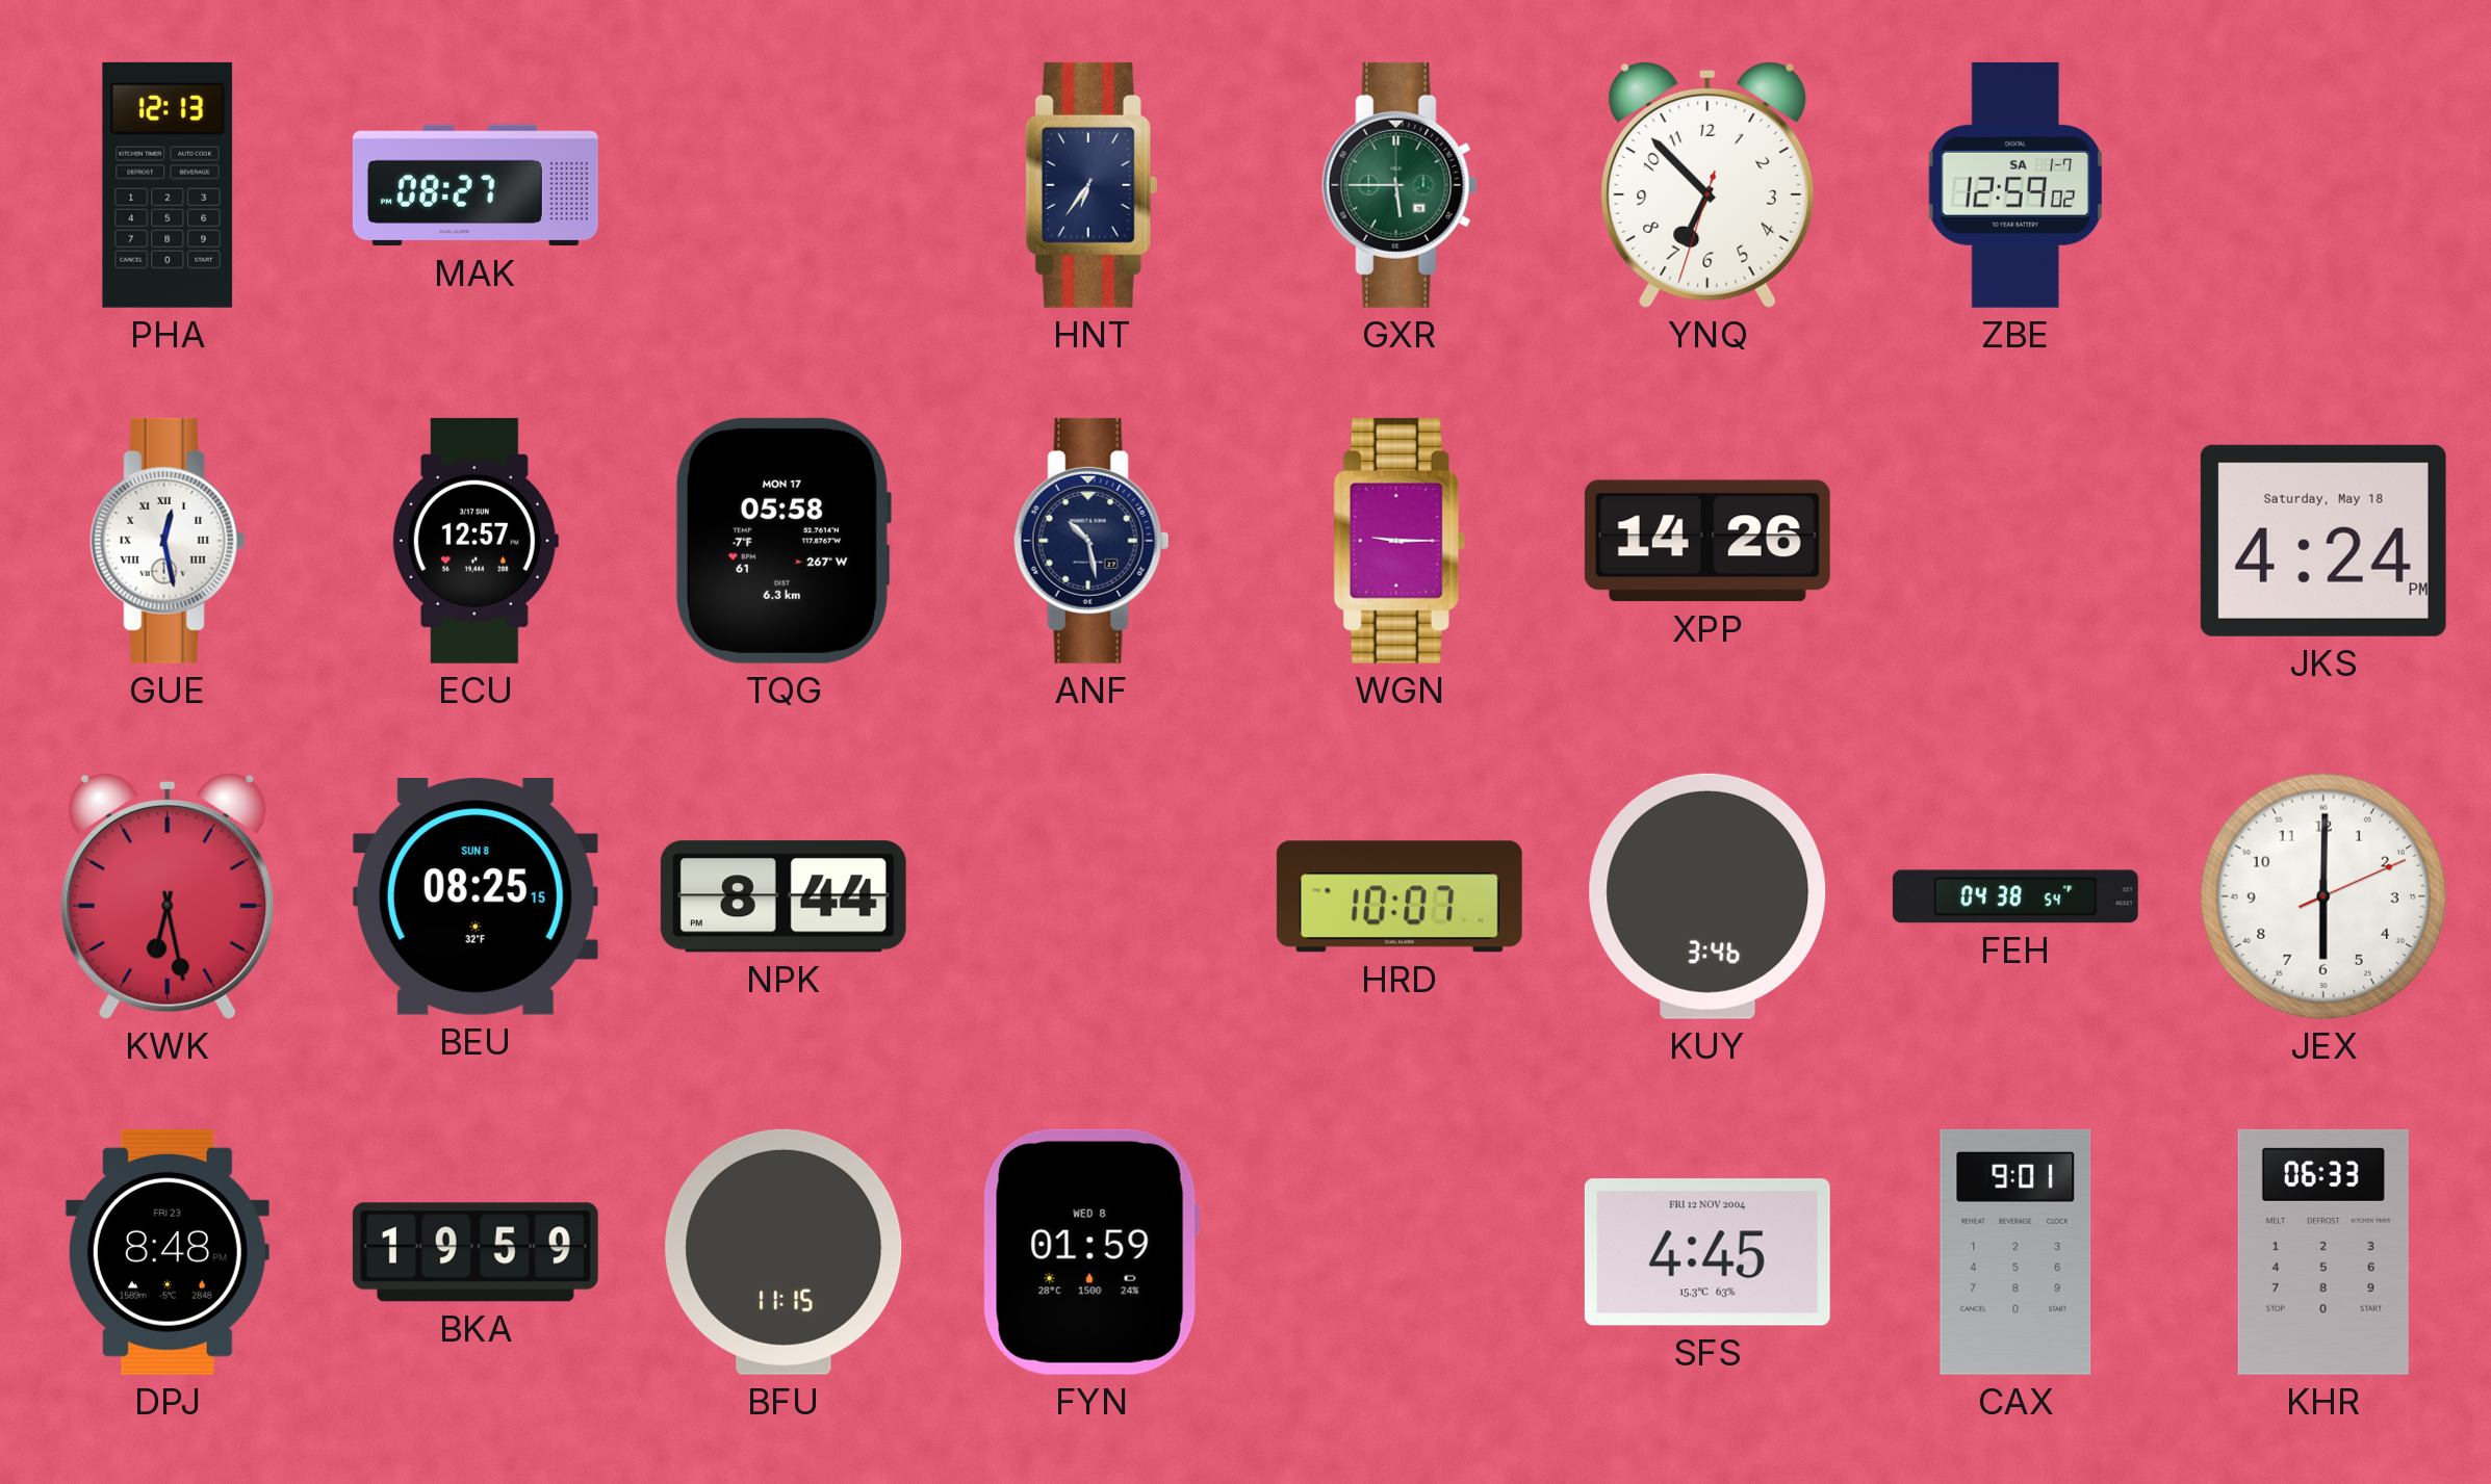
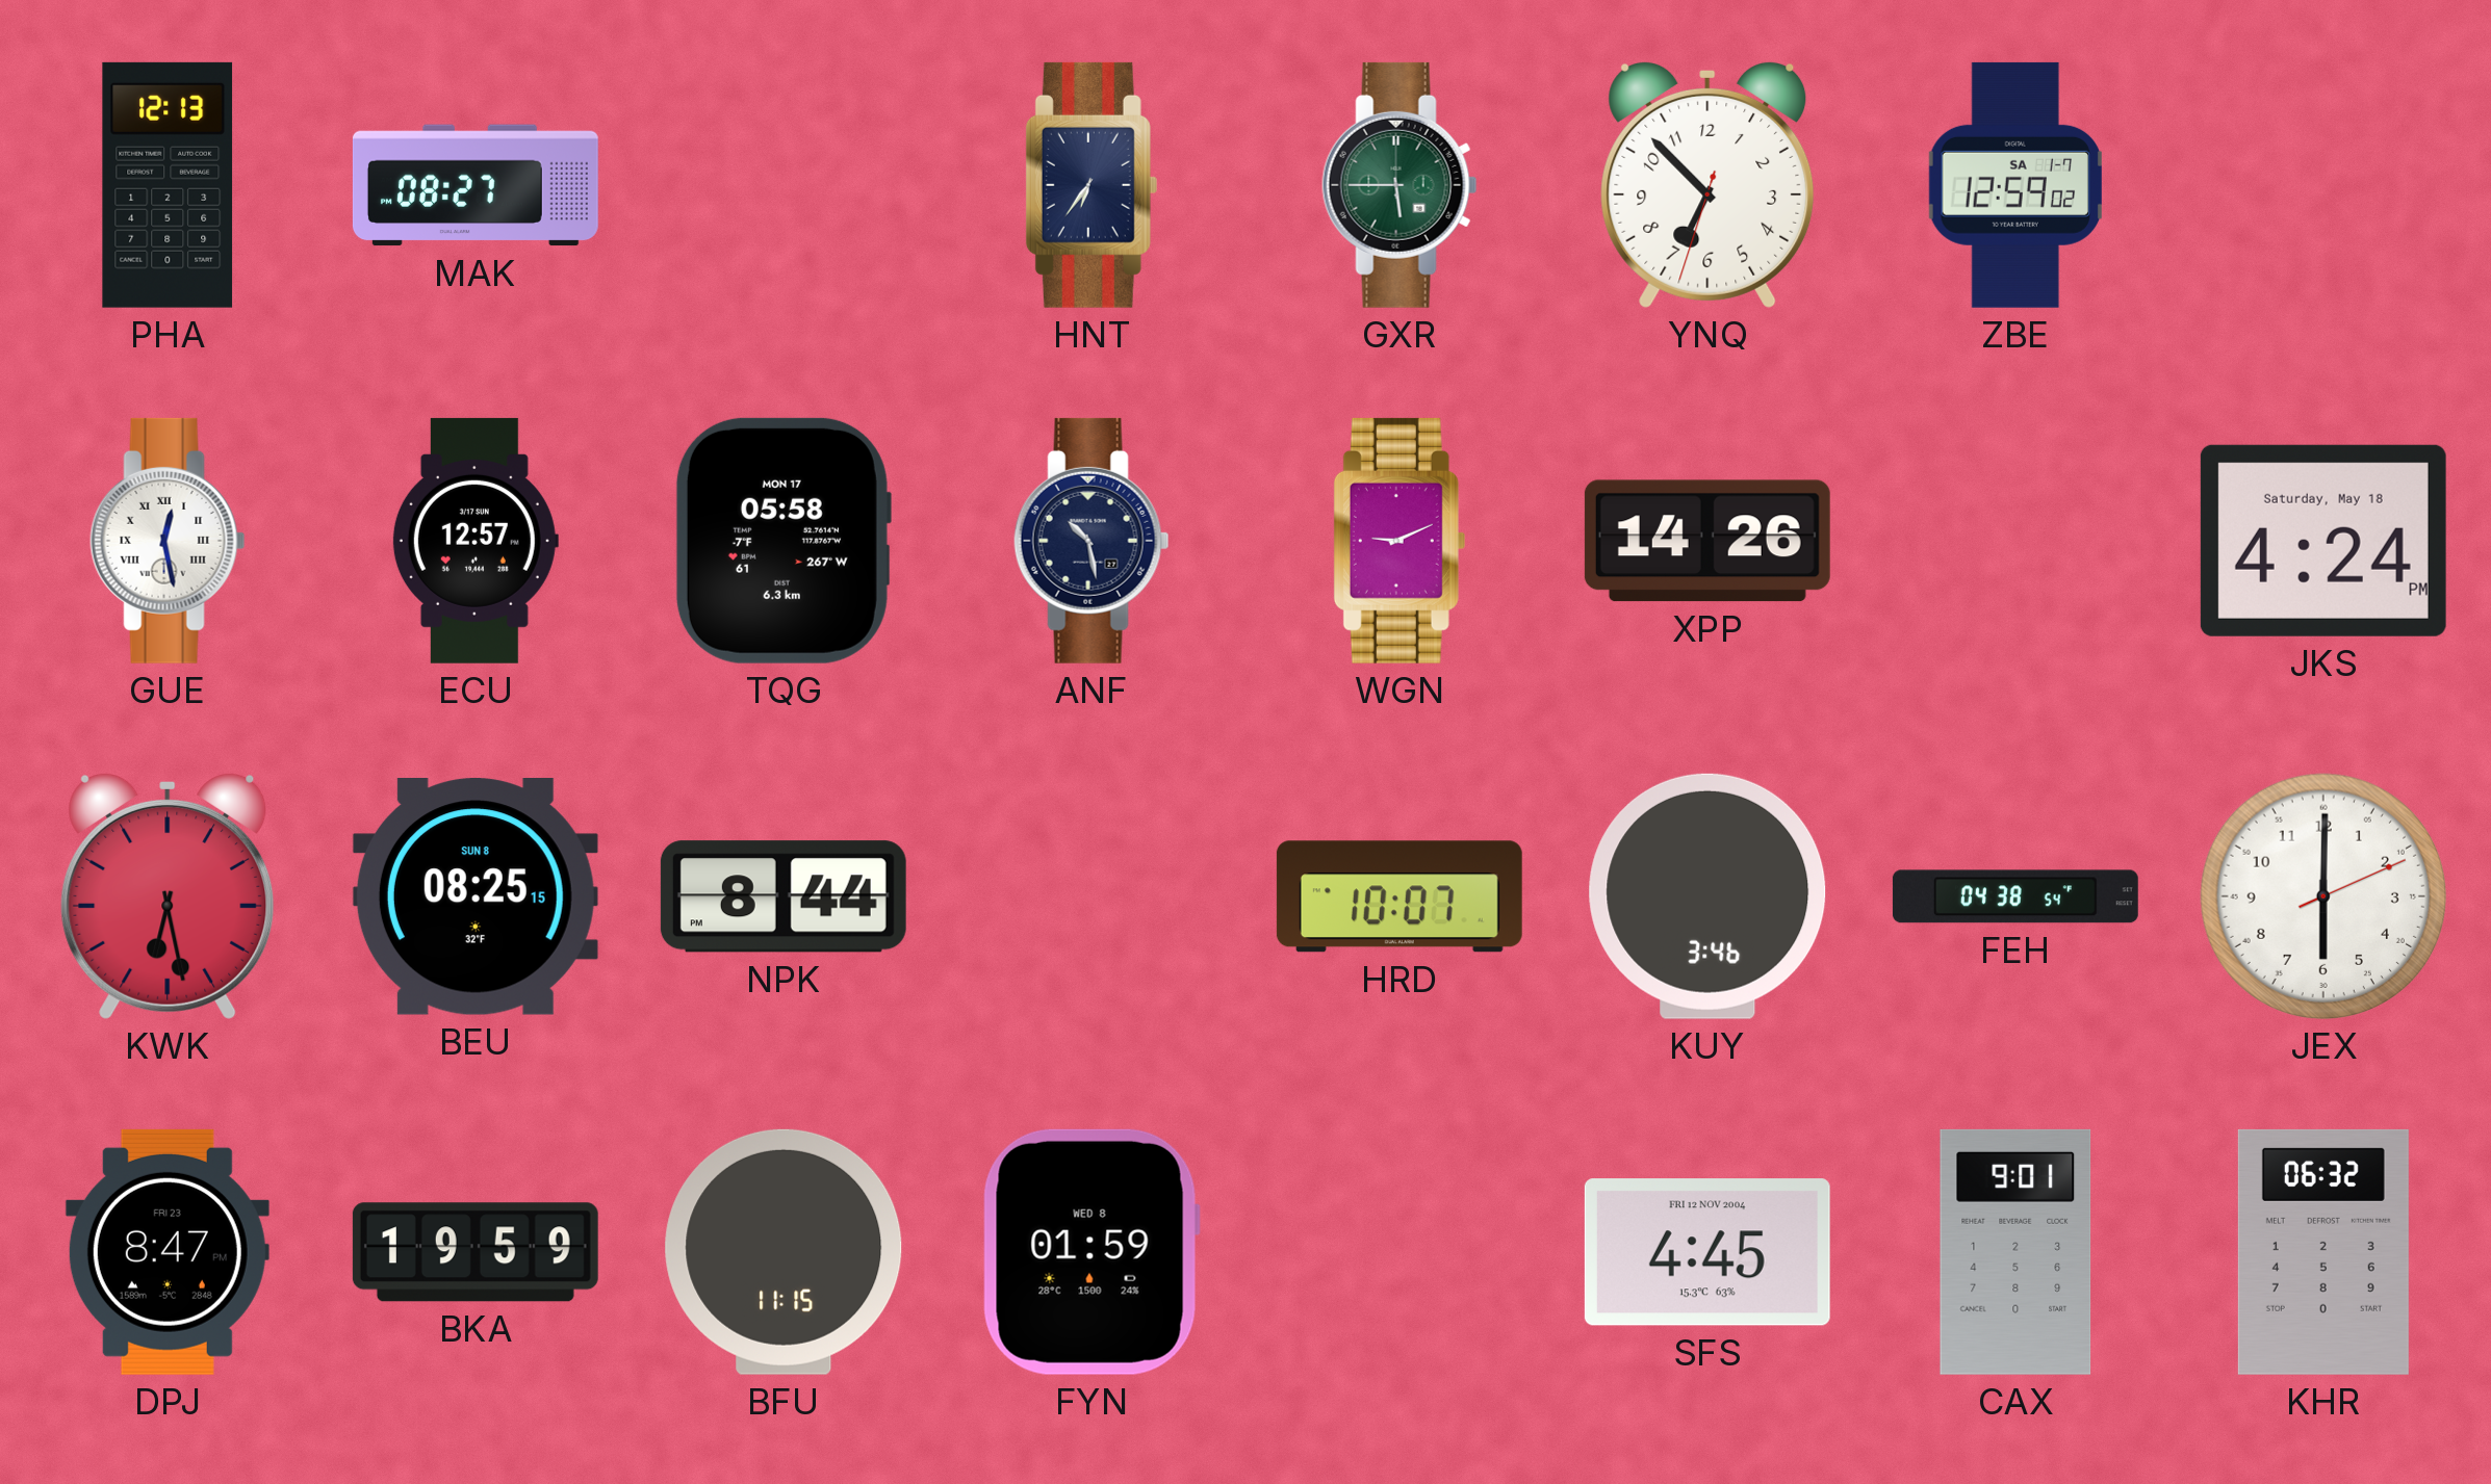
WGN: 9:15 -> 9:11
DPJ: 8:48 -> 8:47
KHR: 06:33 -> 06:32
